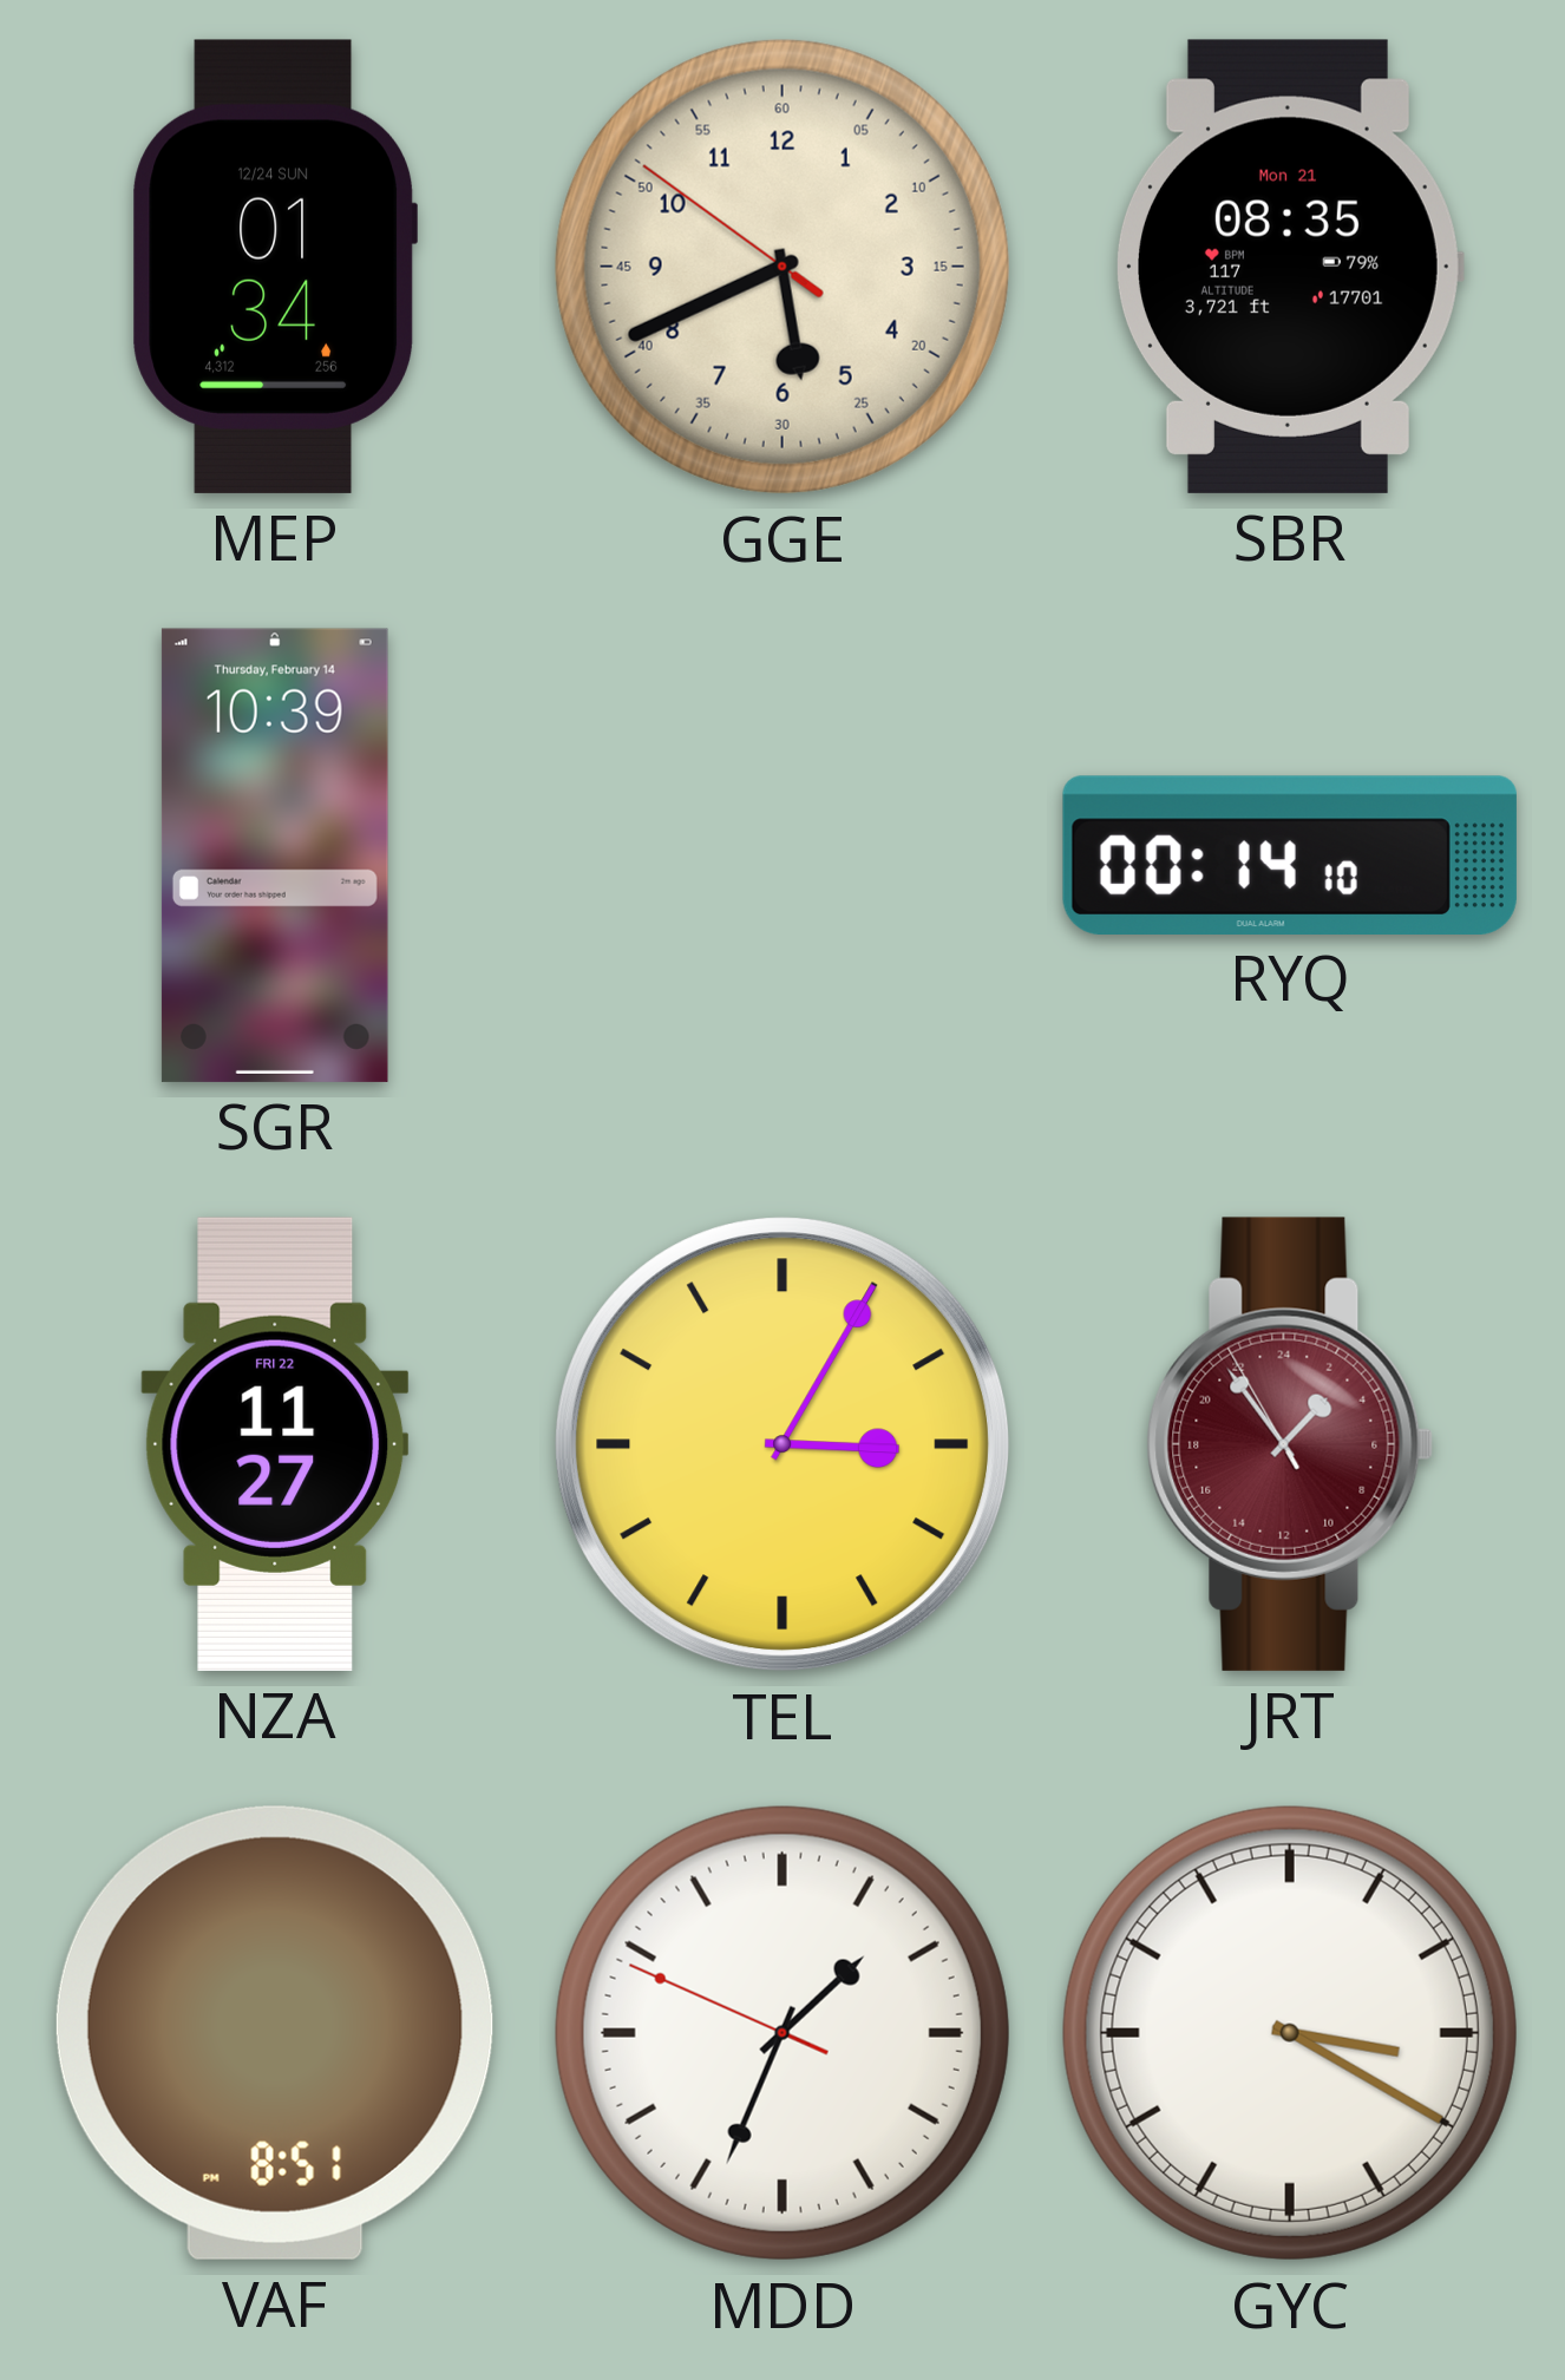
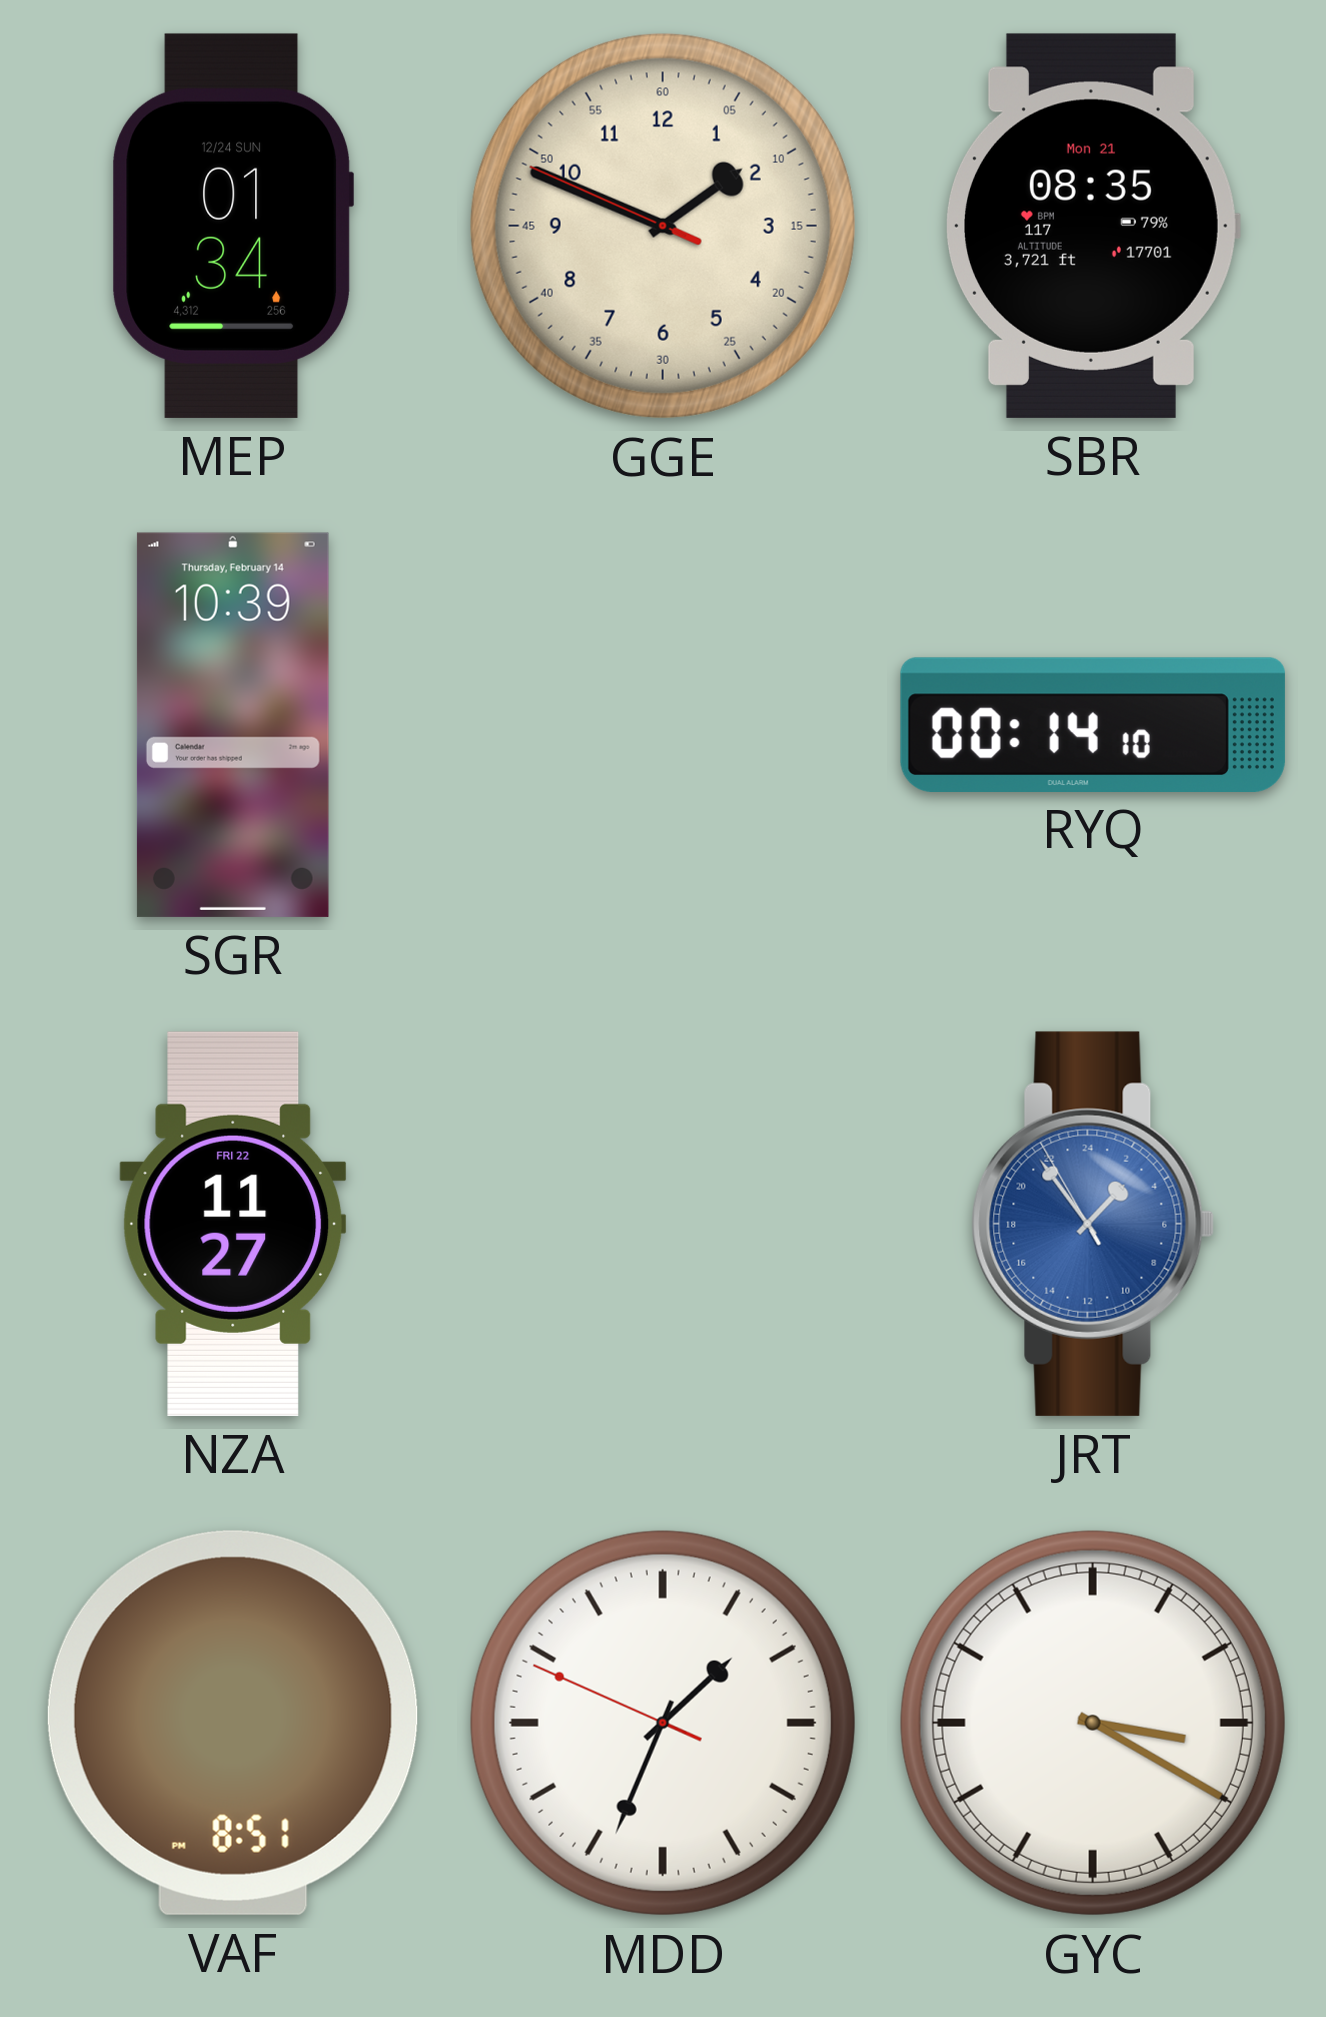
GGE: 5:40 -> 1:48
TEL: 3:05 -> none
JRT dial: burgundy -> blue
